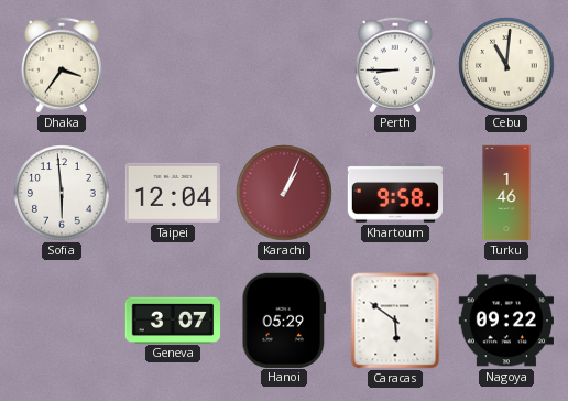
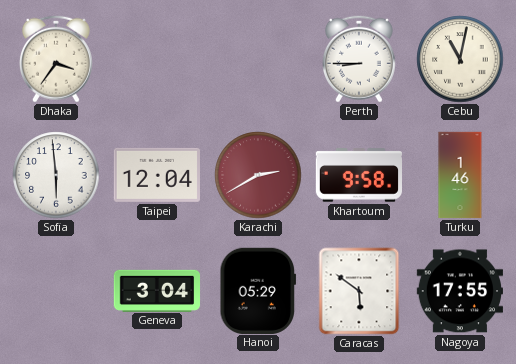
Cebu: 11:01 -> 11:02
Karachi: 1:04 -> 2:40
Geneva: 3:07 -> 3:04
Nagoya: 09:22 -> 17:55
